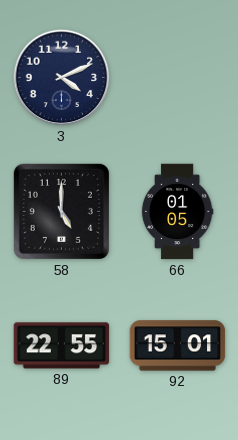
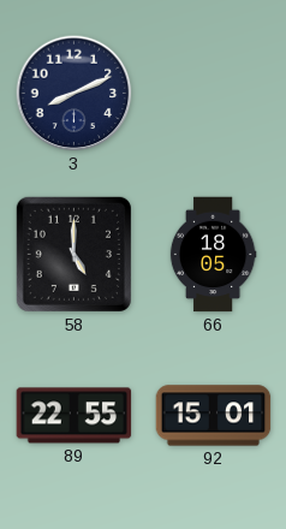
3: 4:11 -> 8:11
66: 01:05 -> 18:05
